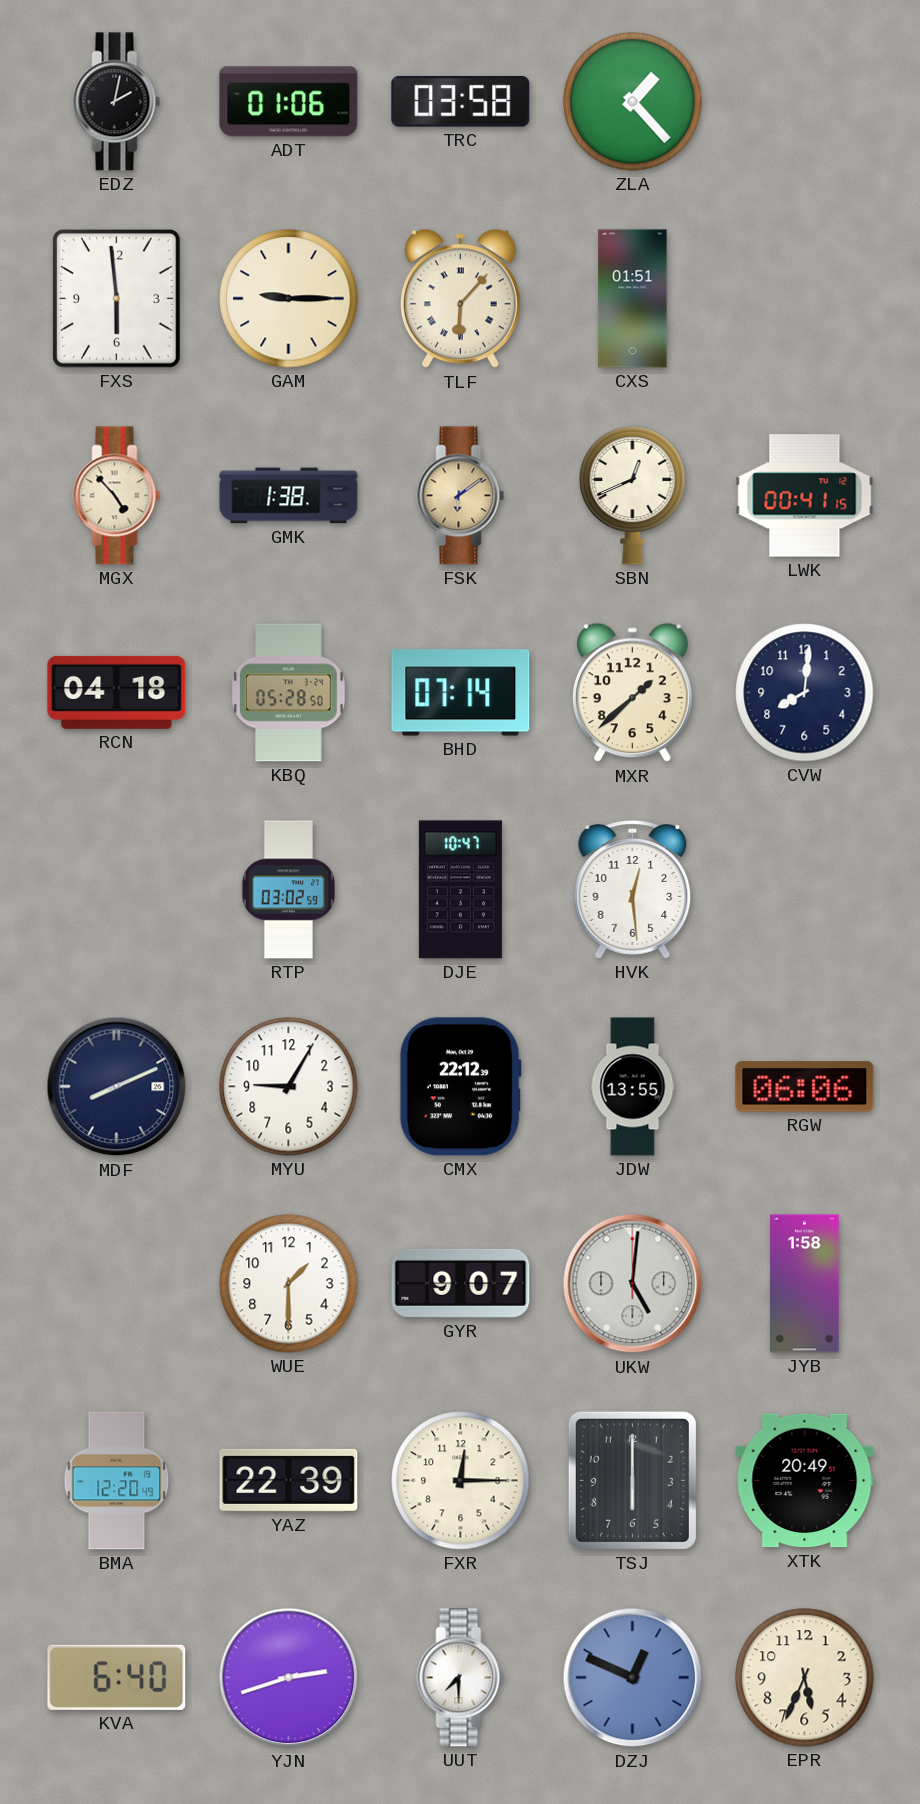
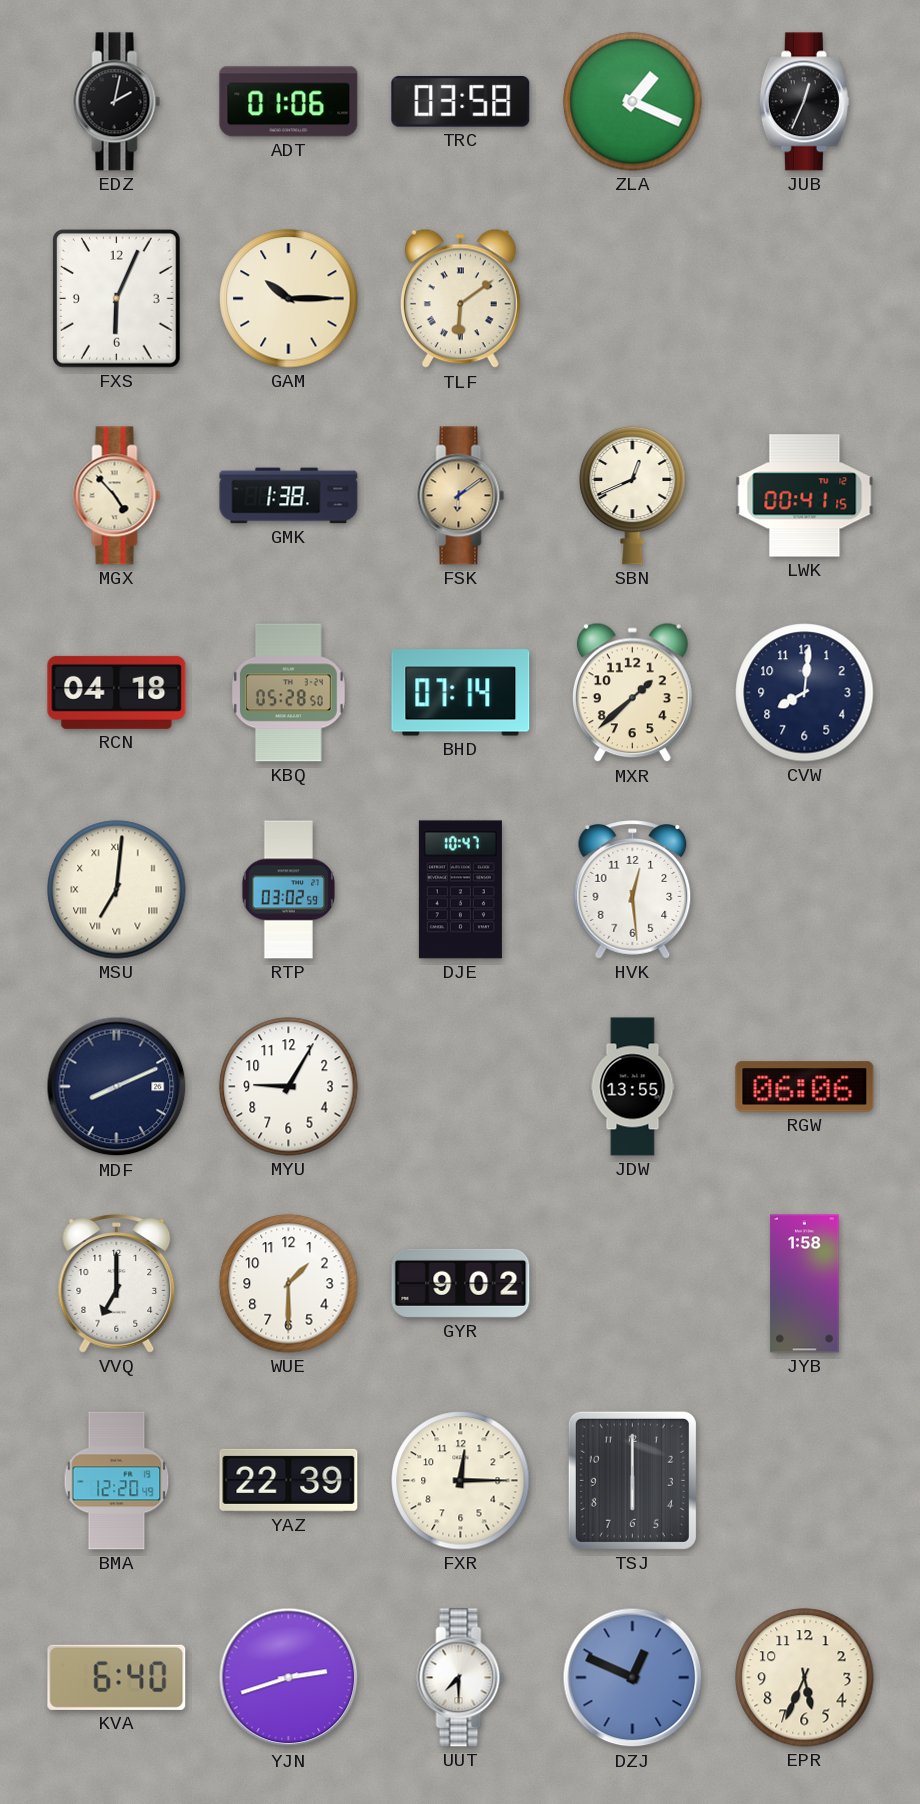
ZLA: 1:23 -> 1:19
JUB: none -> 12:34
FXS: 5:59 -> 6:04
GAM: 9:15 -> 10:15
TLF: 6:07 -> 6:09
CXS: 01:51 -> none
MSU: none -> 7:01
CMX: 22:12 -> none
VVQ: none -> 7:00
GYR: 9:07 -> 9:02
UKW: 5:01 -> none
XTK: 20:49 -> none
